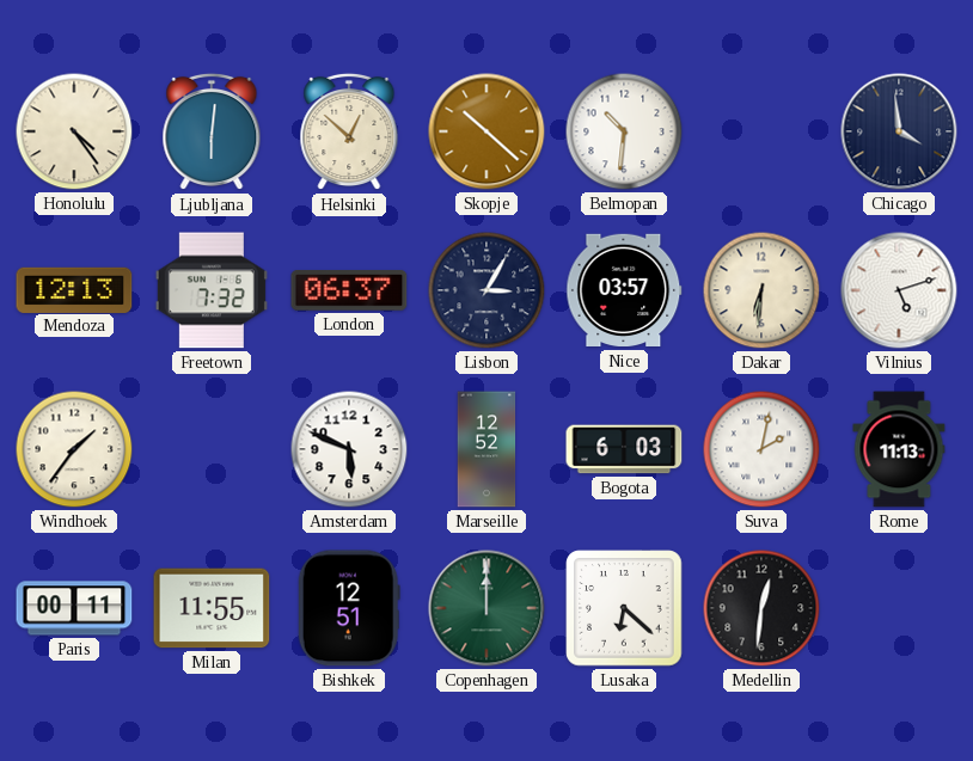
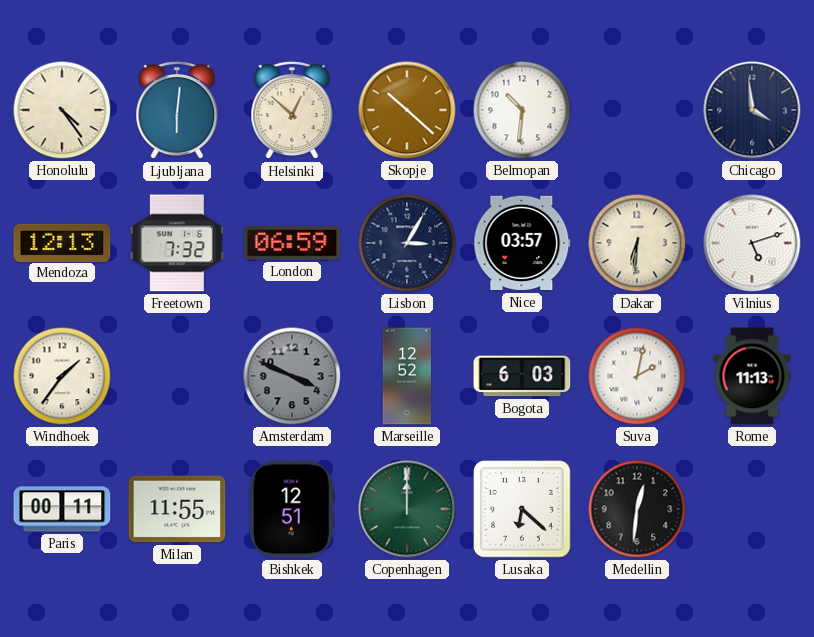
London: 06:37 -> 06:59
Amsterdam: 5:49 -> 3:49
Amsterdam dial: white -> grey
